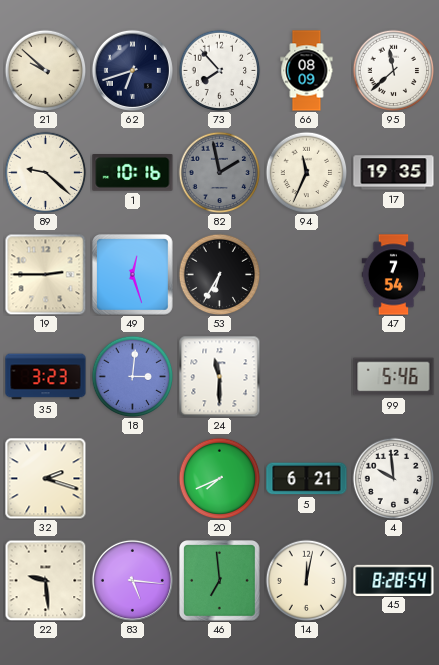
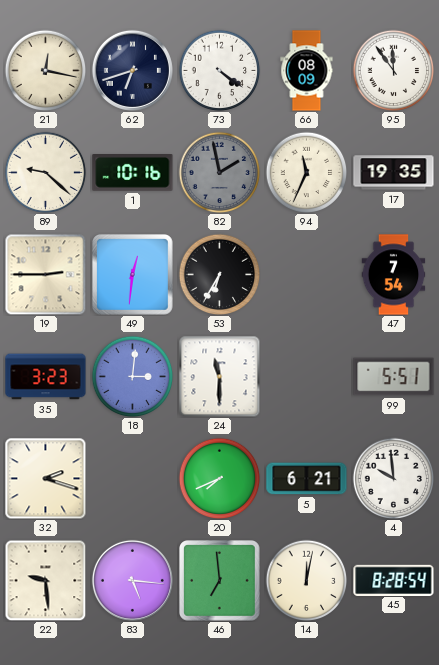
21: 9:52 -> 12:17
73: 7:53 -> 4:21
95: 11:38 -> 11:54
49: 12:27 -> 12:31
99: 5:46 -> 5:51
